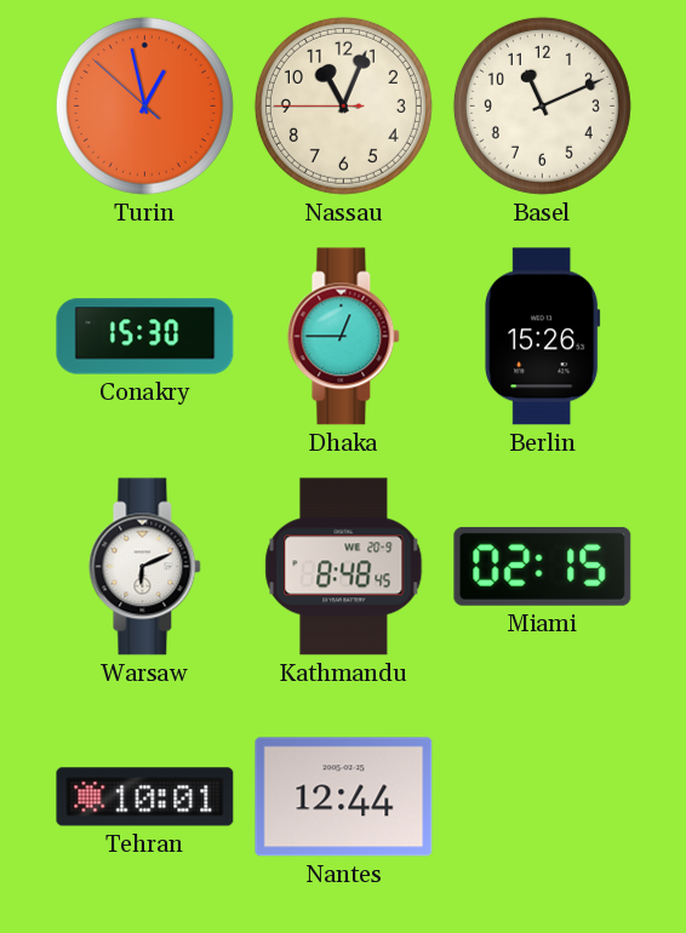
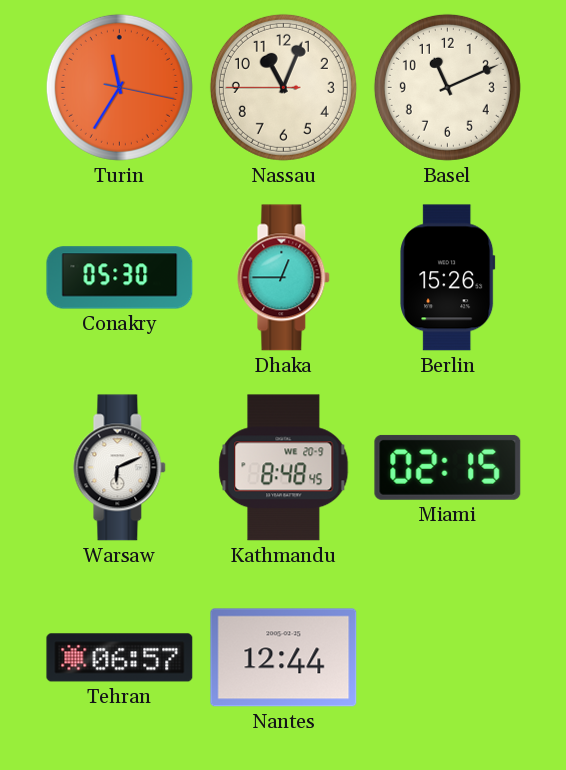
Turin: 12:57 -> 11:35
Conakry: 15:30 -> 05:30
Tehran: 10:01 -> 06:57
